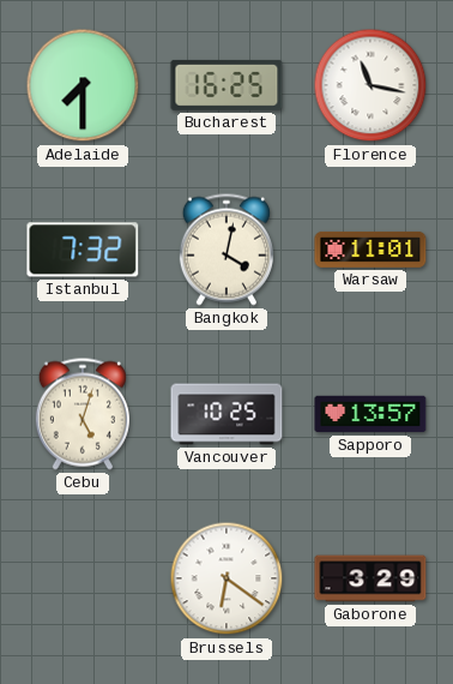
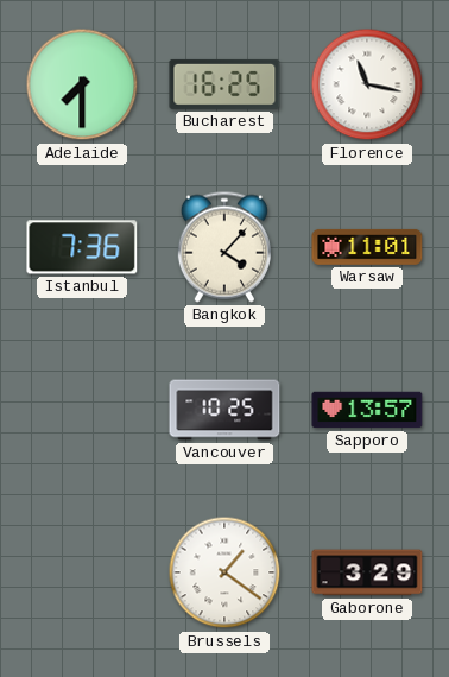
Istanbul: 7:32 -> 7:36
Bangkok: 4:02 -> 4:07
Cebu: 5:03 -> none
Brussels: 6:21 -> 1:21
